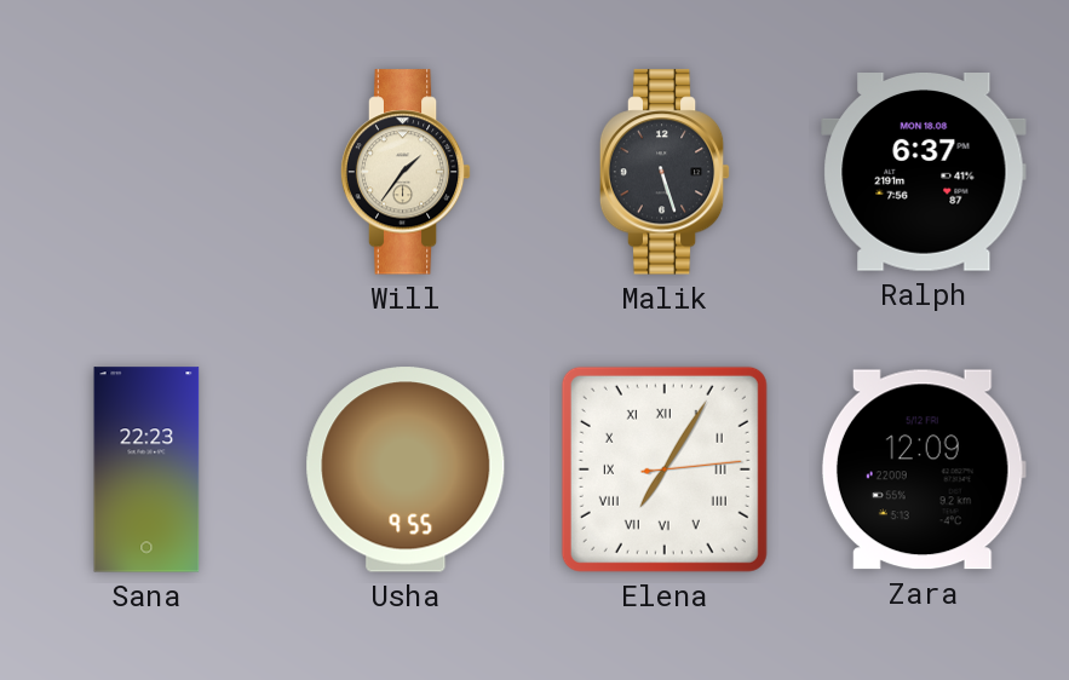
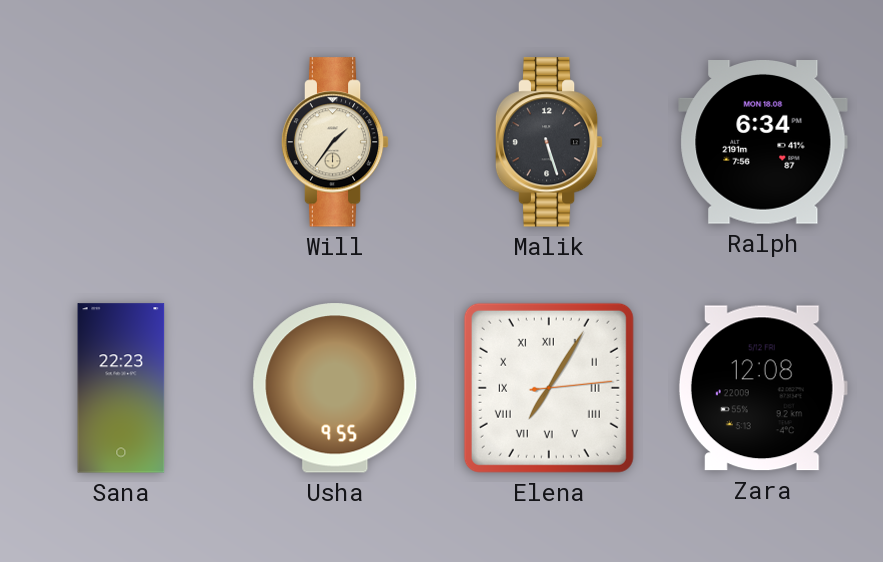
Ralph: 6:37 -> 6:34
Zara: 12:09 -> 12:08
